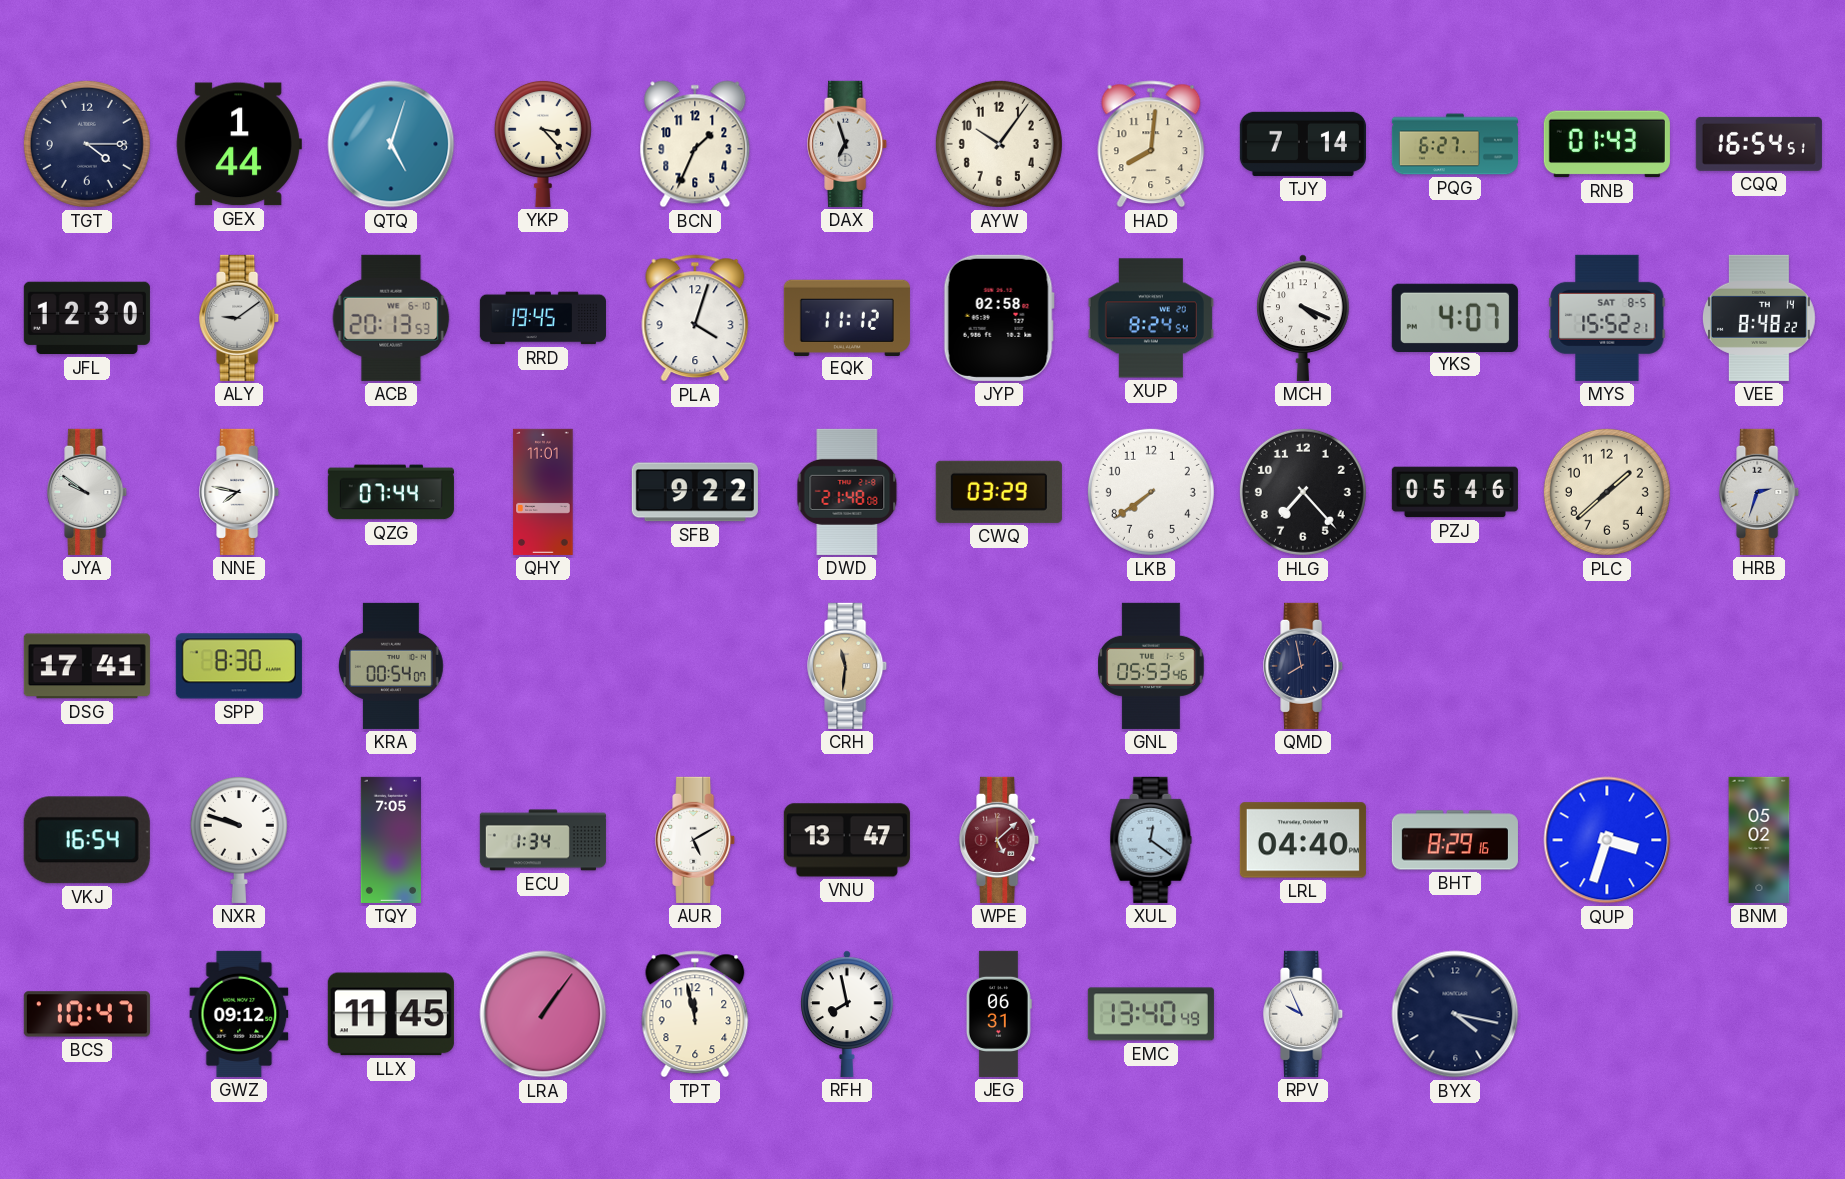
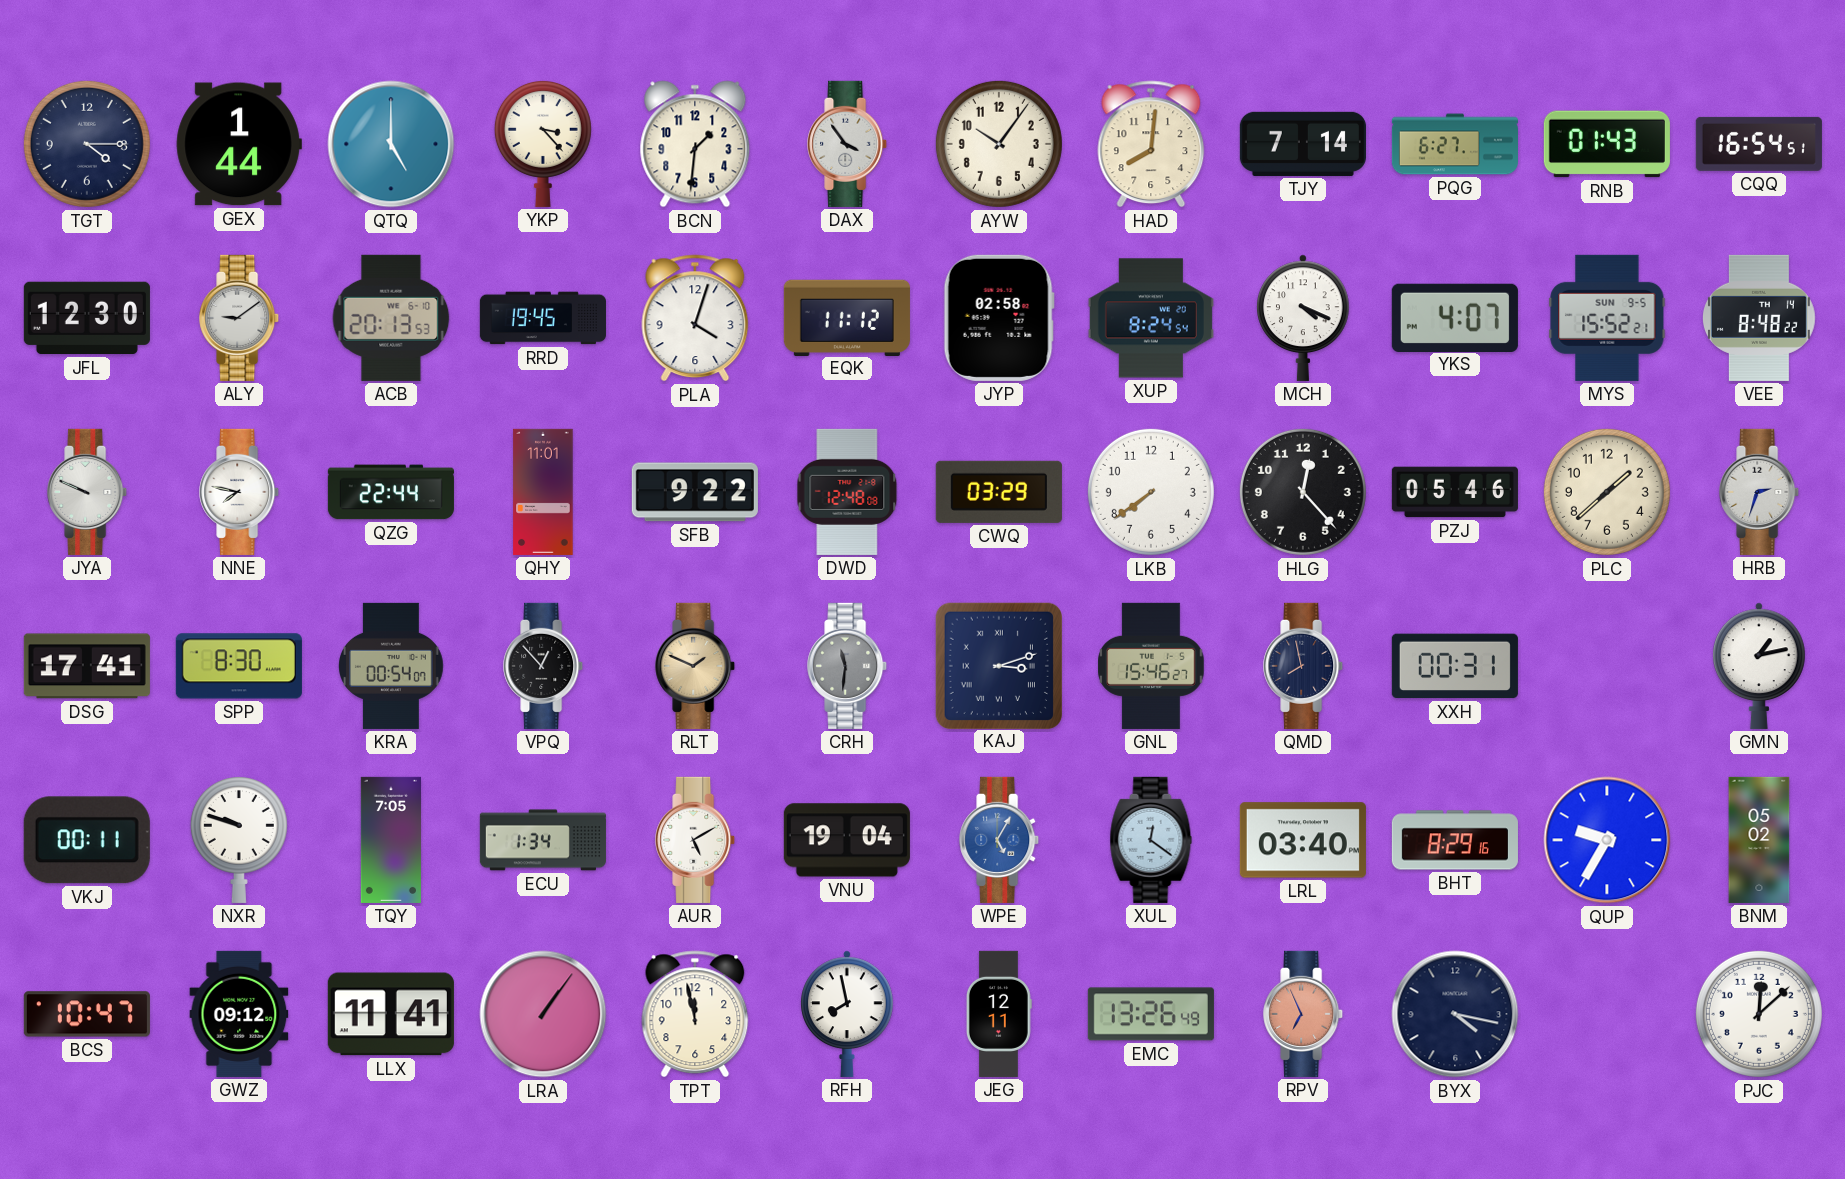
QTQ: 5:03 -> 5:00
BCN: 1:34 -> 1:31
DAX: 6:57 -> 3:54
MYS date: SAT 8-5 -> SUN 9-5
JYA: 9:51 -> 9:49
QZG: 07:44 -> 22:44
DWD: 21:48 -> 12:48
HLG: 7:23 -> 12:23
VPQ: none -> 12:53
RLT: none -> 1:49
CRH dial: champagne -> grey
KAJ: none -> 3:12
GNL: 05:53 -> 15:46
XXH: none -> 00:31
GMN: none -> 1:13
VKJ: 16:54 -> 00:11
VNU: 13:47 -> 19:04
WPE: 5:08 -> 5:05
WPE dial: burgundy -> blue
LRL: 04:40 -> 03:40
QUP: 3:33 -> 9:35
LLX: 11:45 -> 11:41
JEG: 06:31 -> 12:11
EMC: 13:40 -> 13:26
RPV: 9:56 -> 6:56
RPV dial: white -> salmon
PJC: none -> 12:08
